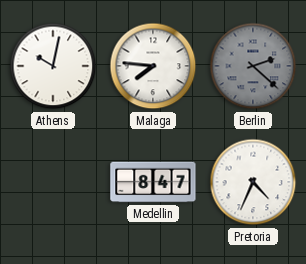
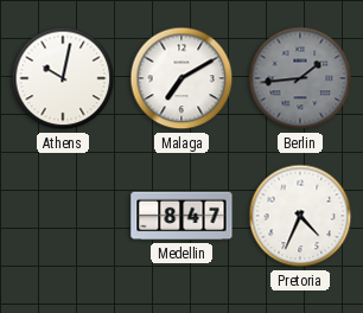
Malaga: 7:46 -> 7:10
Berlin: 2:22 -> 1:44
